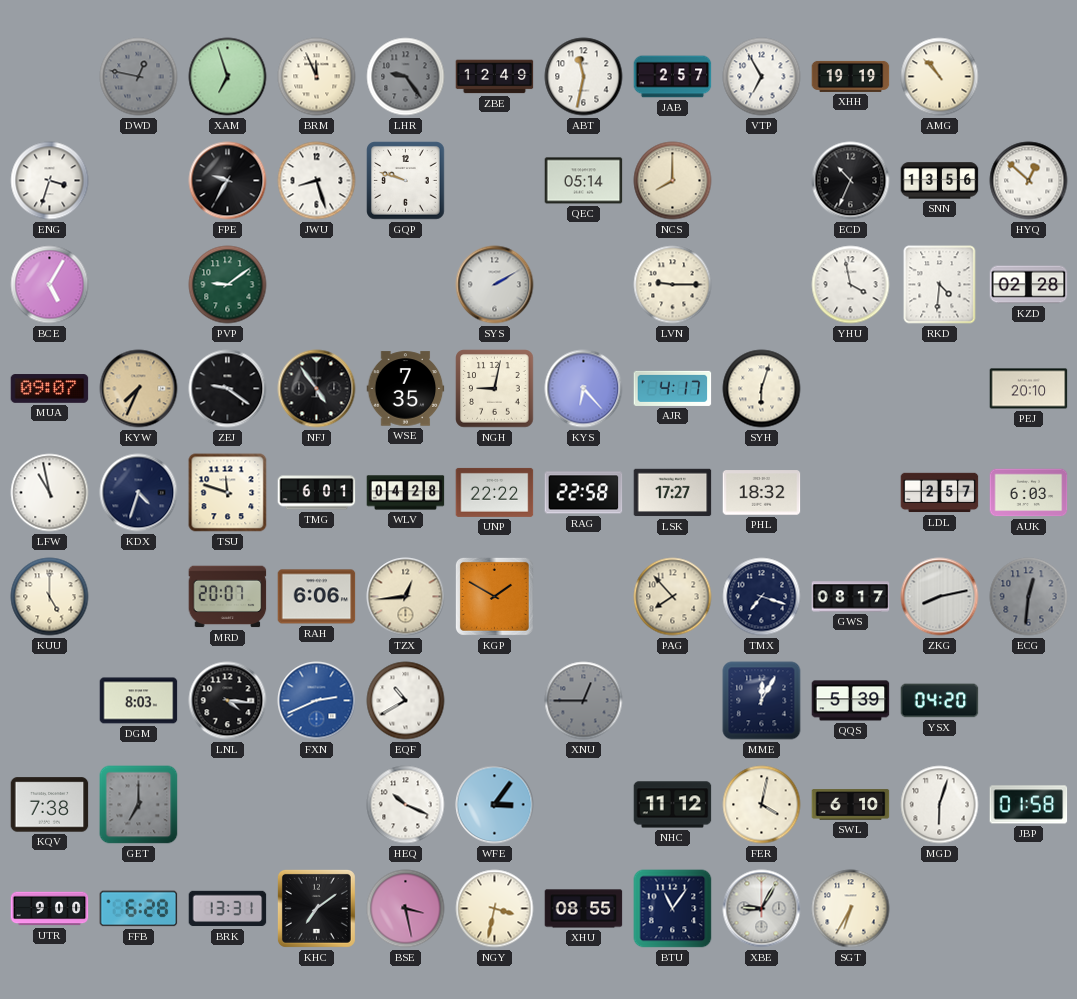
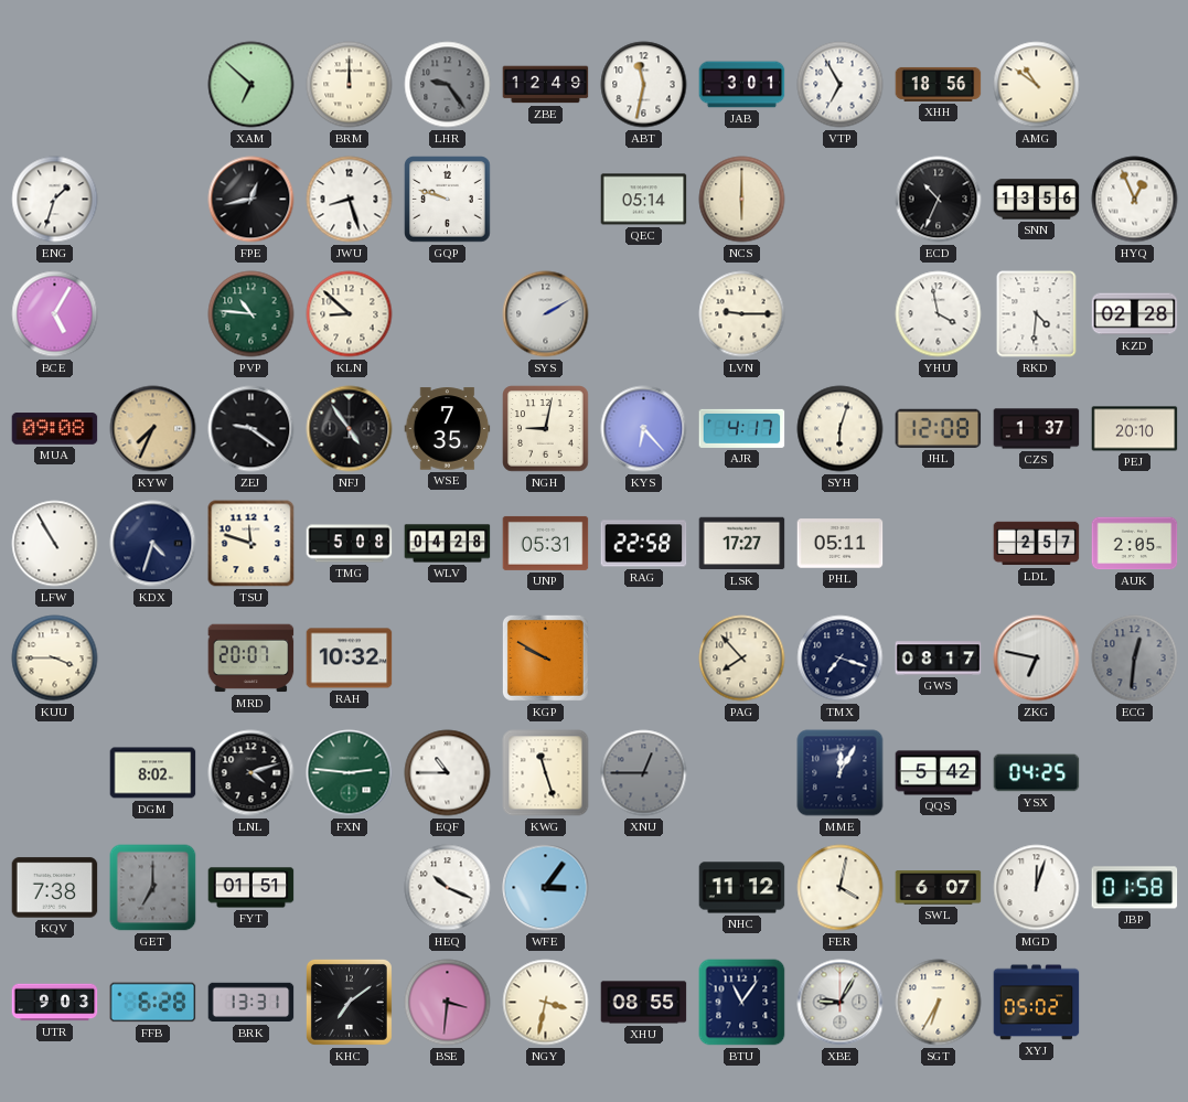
DWD: 12:47 -> none
XAM: 6:57 -> 6:52
BRM: 11:56 -> 12:00
JAB: 2:57 -> 3:01
XHH: 19:19 -> 18:56
AMG: 10:53 -> 10:51
ENG: 3:33 -> 1:33
FPE: 9:35 -> 12:43
NCS: 8:00 -> 6:00
HYQ: 12:52 -> 12:56
PVP: 9:09 -> 10:46
KLN: none -> 8:52
MUA: 09:07 -> 09:08
JHL: none -> 12:08
CZS: none -> 1:37
LFW: 10:58 -> 10:55
TMG: 6:01 -> 5:08
UNP: 22:22 -> 05:31
PHL: 18:32 -> 05:11
AUK: 6:03 -> 2:05
KUU: 5:00 -> 3:45
RAH: 6:06 -> 10:32
TZX: 12:44 -> none
KGP: 1:50 -> 9:50
ZKG: 8:13 -> 6:47
DGM: 8:03 -> 8:02
LNL: 4:16 -> 4:12
FXN: 2:41 -> 2:46
FXN dial: blue -> green
EQF: 10:40 -> 10:45
KWG: none -> 11:27
QQS: 5:39 -> 5:42
YSX: 04:20 -> 04:25
FYT: none -> 01:51
SWL: 6:10 -> 6:07
MGD: 6:03 -> 12:03
UTR: 9:00 -> 9:03
BSE: 3:28 -> 3:31
XYJ: none -> 05:02
